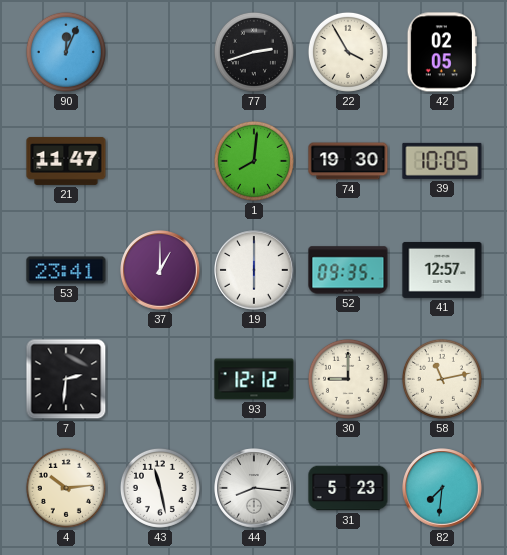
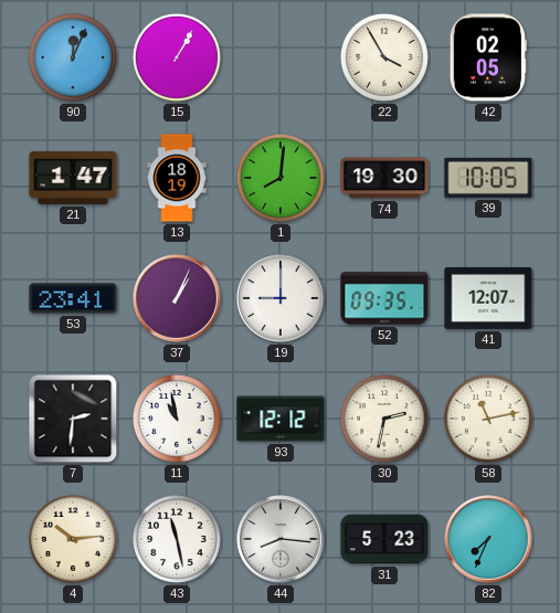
15: none -> 1:05
77: 2:42 -> none
21: 11:47 -> 1:47
13: none -> 18:19
37: 1:00 -> 1:04
19: 6:00 -> 9:00
41: 12:57 -> 12:07
11: none -> 10:58
30: 9:00 -> 2:32
82: 7:31 -> 7:34
